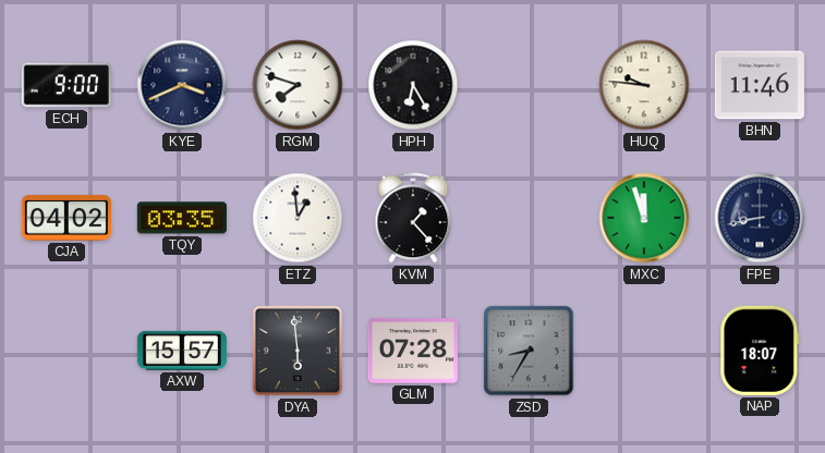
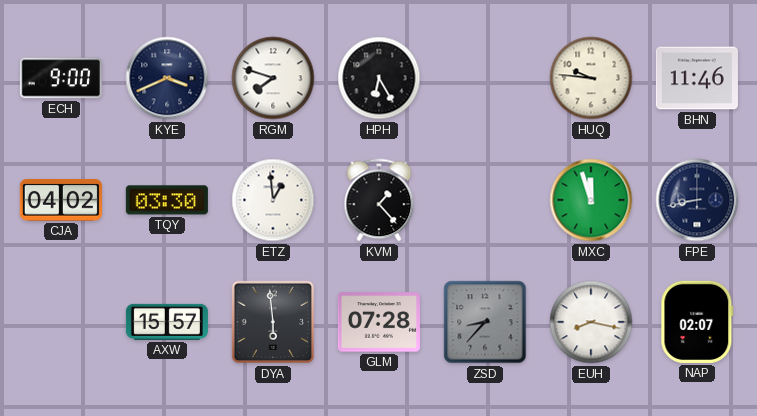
TQY: 03:35 -> 03:30
ZSD: 8:35 -> 8:37
EUH: none -> 8:17
NAP: 18:07 -> 02:07
